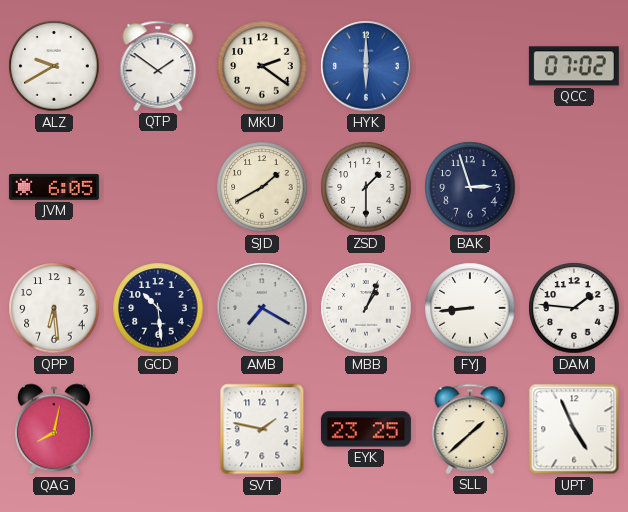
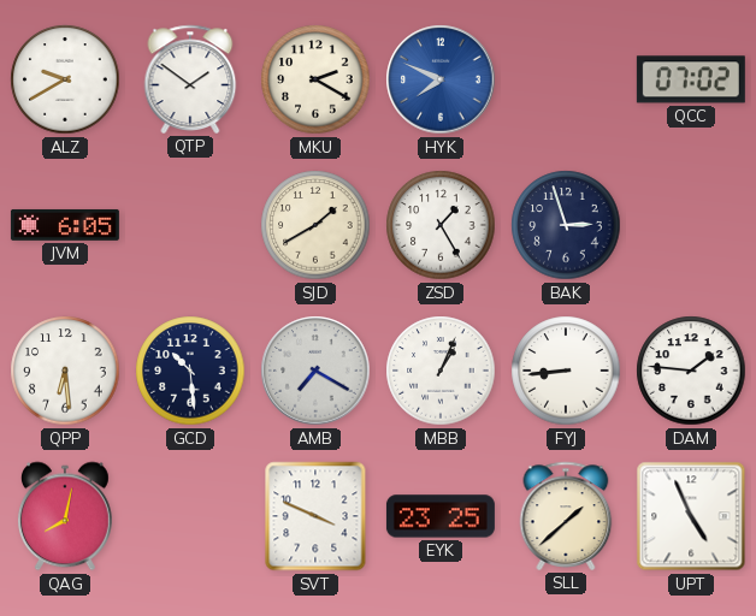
MKU: 2:21 -> 2:20
HYK: 6:00 -> 7:49
ZSD: 1:30 -> 1:25
SVT: 1:47 -> 3:49
